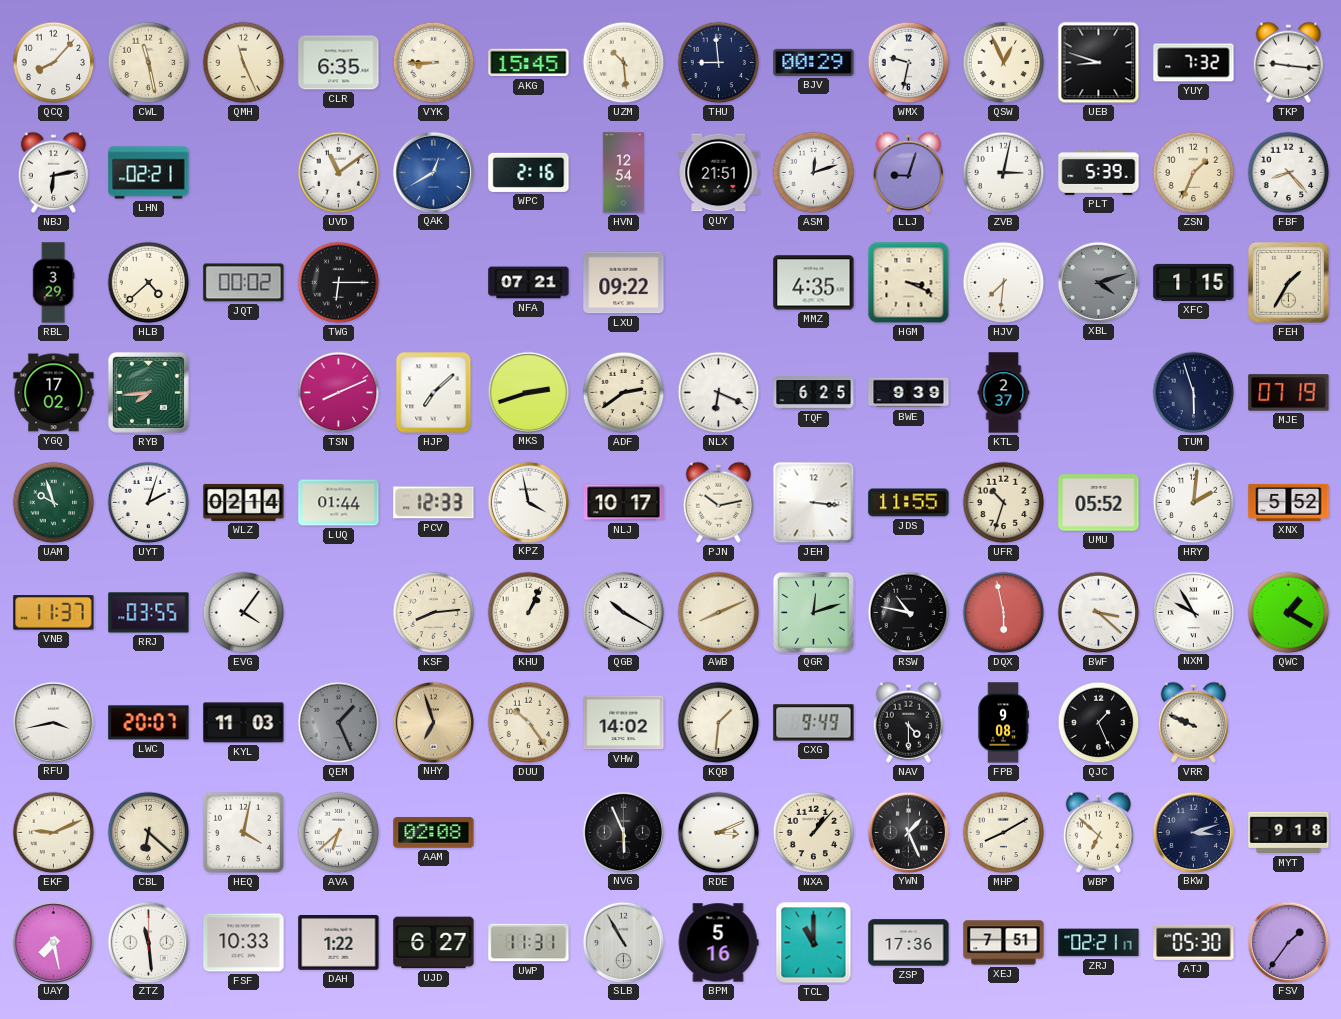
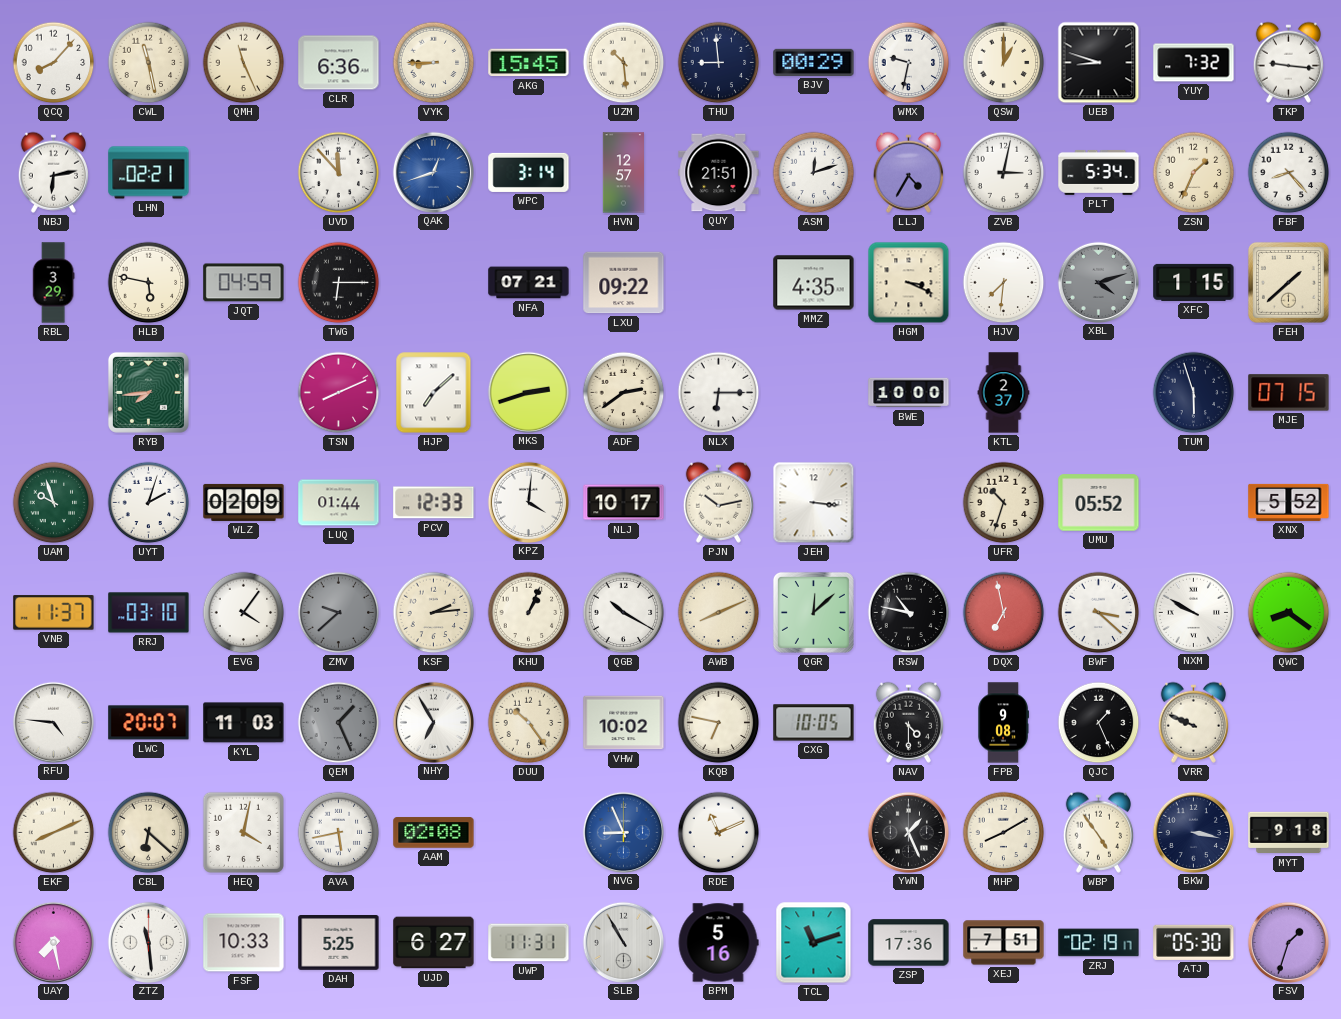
CLR: 6:35 -> 6:36
QSW: 12:56 -> 1:00
UVD: 11:09 -> 11:53
QAK: 12:40 -> 12:42
WPC: 2:16 -> 3:14
HVN: 12:54 -> 12:57
LLJ: 9:03 -> 4:35
PLT: 5:39 -> 5:34
HLB: 4:38 -> 5:47
JQT: 00:02 -> 04:59
FEH: 1:35 -> 1:38
YGQ: 17:02 -> none
NLX: 6:19 -> 6:15
TQF: 6:25 -> none
BWE: 9:39 -> 10:00
MJE: 07:19 -> 07:15
WLZ: 02:14 -> 02:09
KPZ: 3:58 -> 4:01
JDS: 11:55 -> none
HRY: 2:01 -> none
RRJ: 03:55 -> 03:10
ZMV: none -> 9:38
KSF: 8:14 -> 2:14
QGR: 12:12 -> 12:08
DQX: 5:58 -> 6:58
NXM: 9:55 -> 9:50
QWC: 1:20 -> 8:21
RFU: 3:43 -> 4:46
NHY: 6:57 -> 6:55
NHY dial: champagne -> white
VHW: 14:02 -> 10:02
KQB: 1:31 -> 6:47
CXG: 9:49 -> 10:05
EKF: 9:11 -> 8:11
AVA: 6:38 -> 5:43
NVG: 5:56 -> 8:56
NVG dial: black -> blue
RDE: 3:11 -> 11:11
NXA: 1:07 -> none
WBP: 6:52 -> 4:54
BKW: 3:12 -> 3:17
DAH: 1:22 -> 5:25
TCL: 11:00 -> 11:12
ZRJ: 02:21 -> 02:19
FSV: 1:36 -> 1:33
